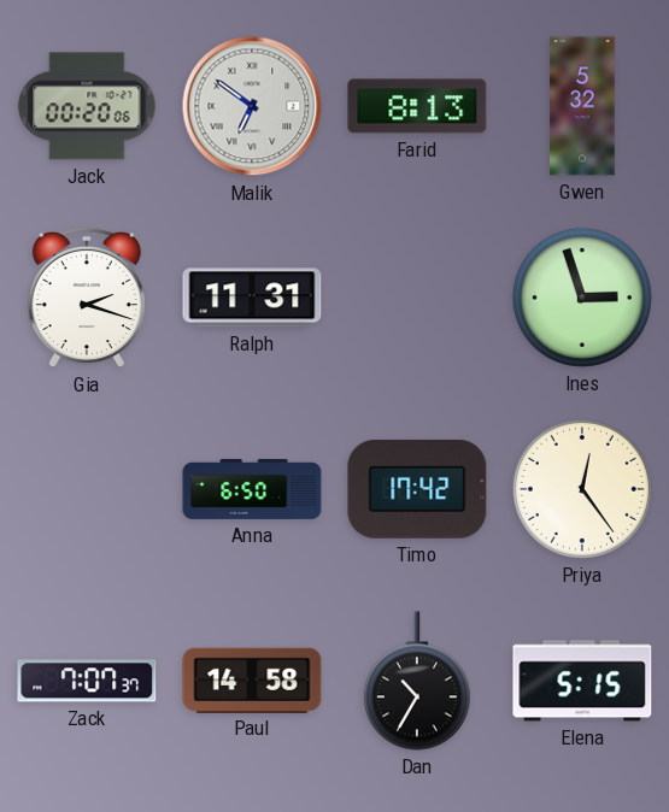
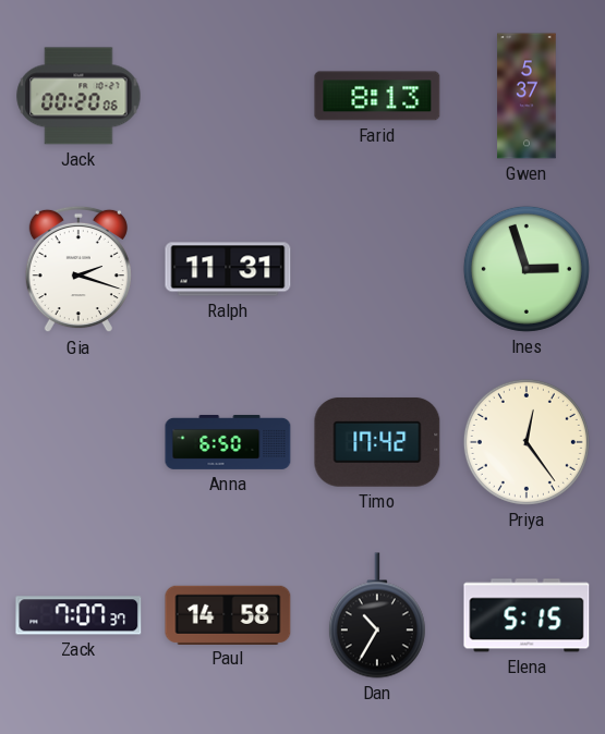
Malik: 6:51 -> none
Gwen: 5:32 -> 5:37
